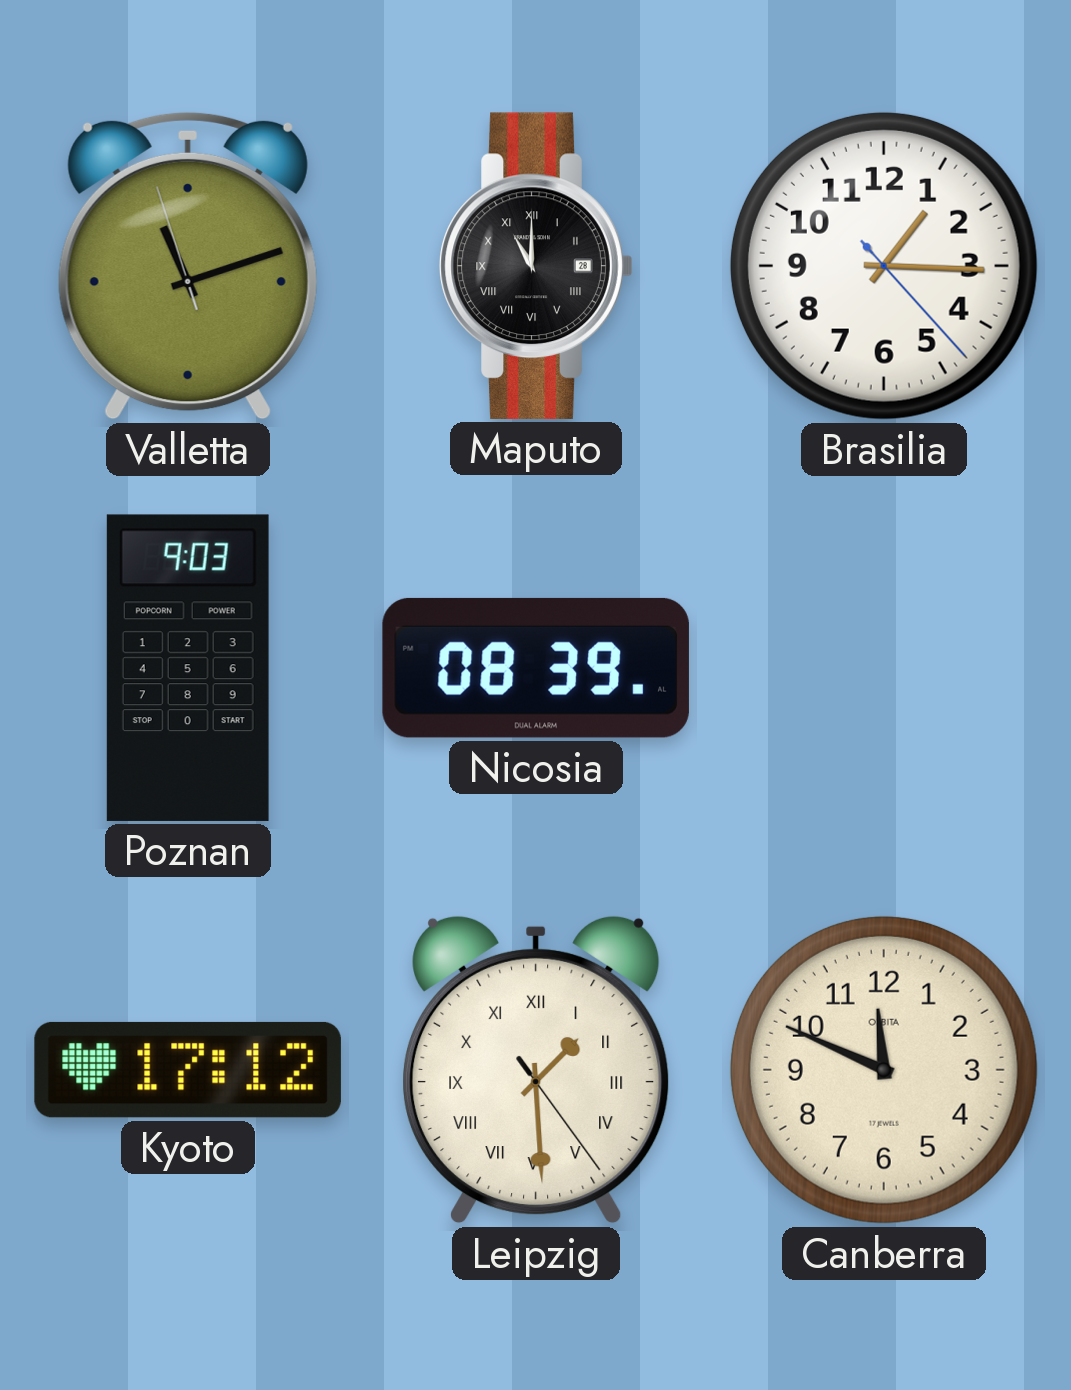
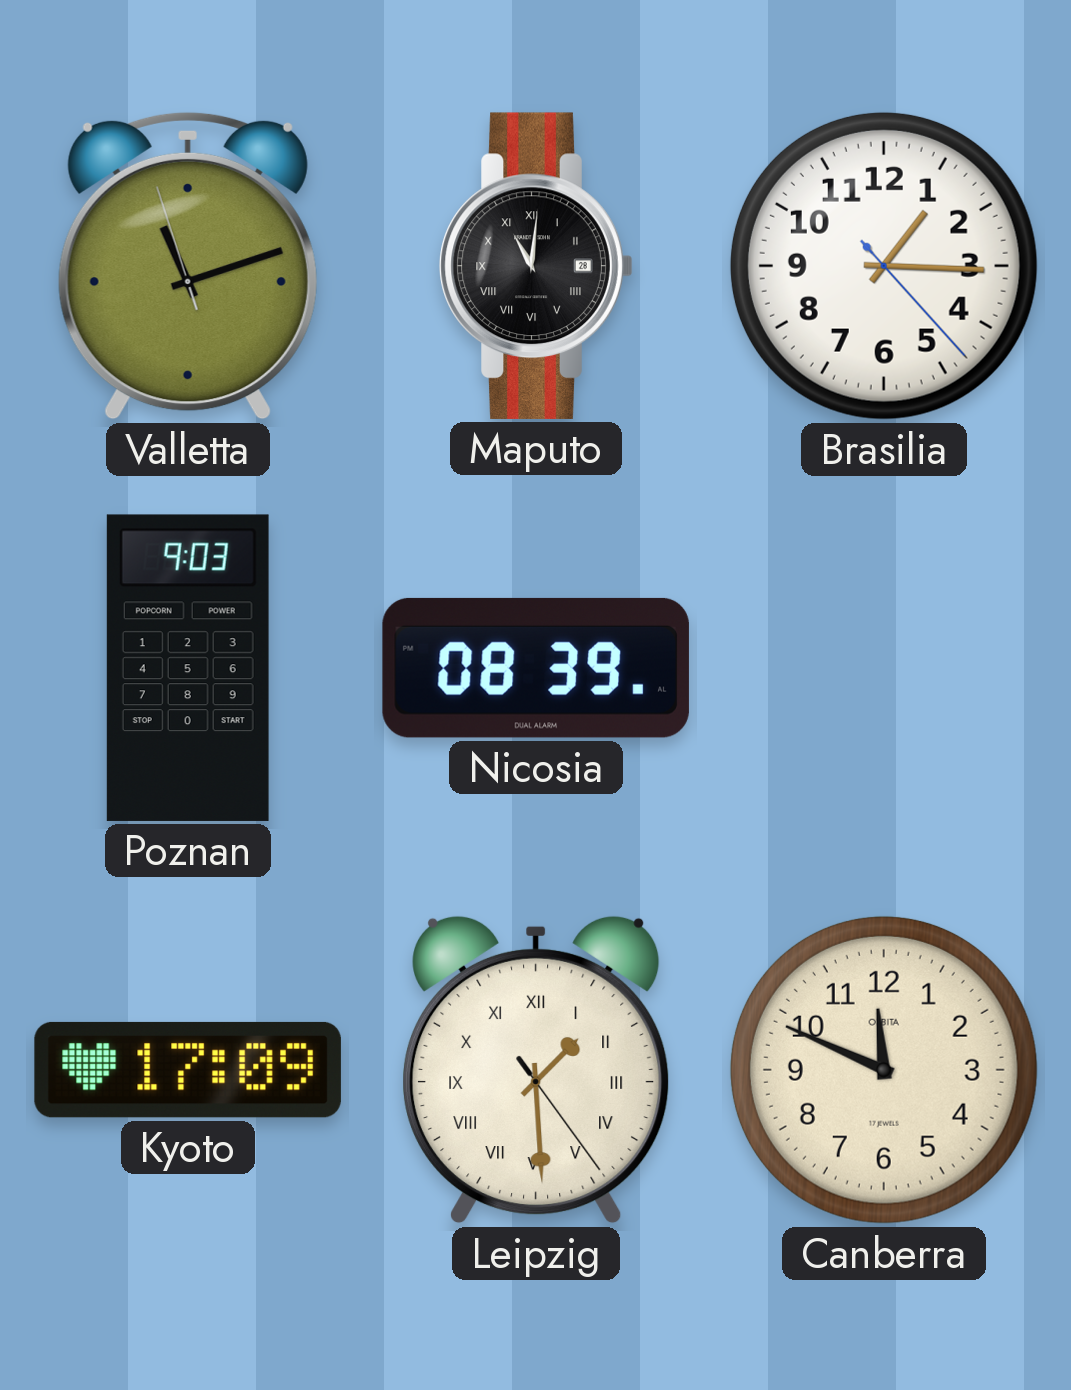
Maputo: 11:00 -> 11:01
Kyoto: 17:12 -> 17:09
